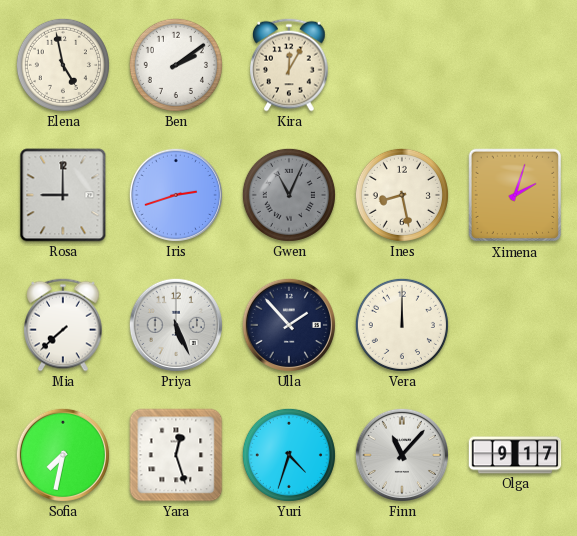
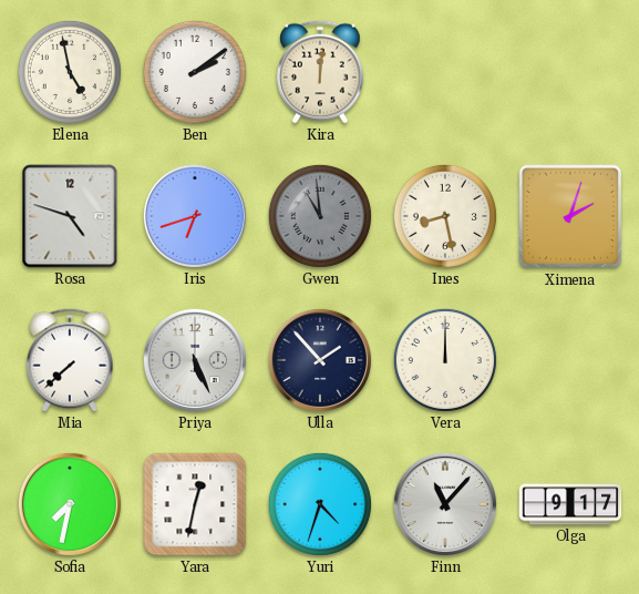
Kira: 12:05 -> 12:01
Rosa: 9:00 -> 4:48
Iris: 2:42 -> 6:42
Gwen: 11:04 -> 10:59
Yara: 12:27 -> 12:32
